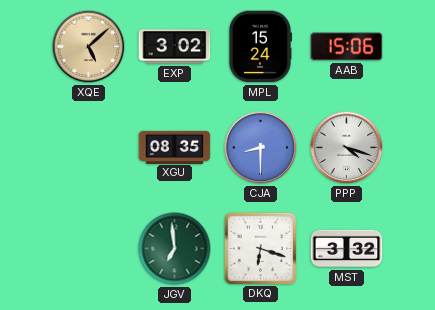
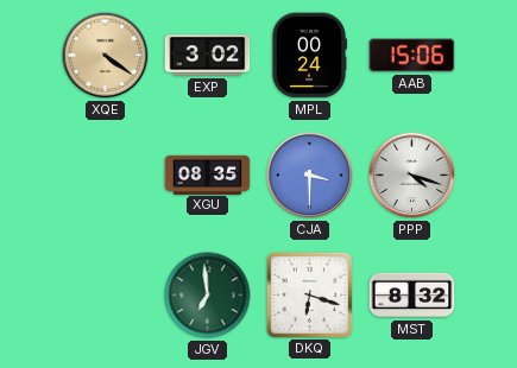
XQE: 5:08 -> 4:21
MPL: 15:24 -> 00:24
CJA: 8:30 -> 3:30
MST: 3:32 -> 8:32
